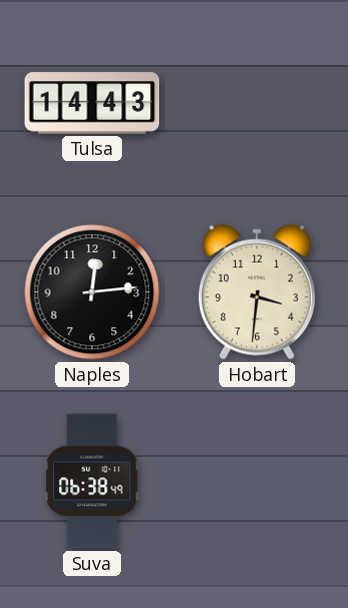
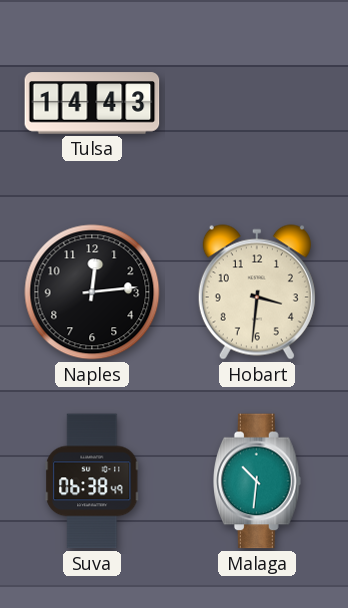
Malaga: none -> 10:31
